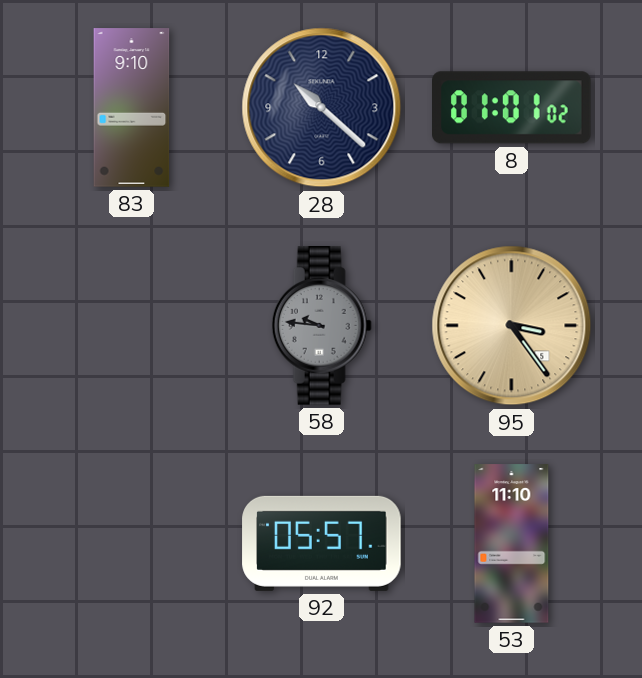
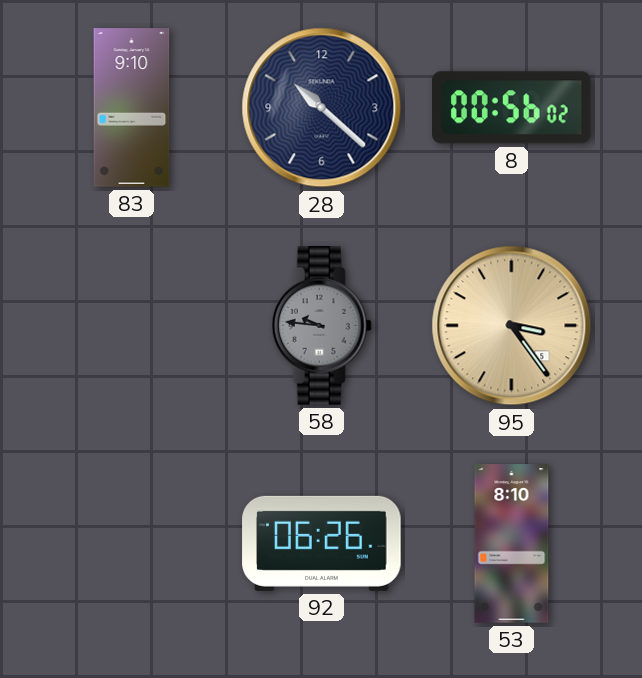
8: 01:01 -> 00:56
92: 05:57 -> 06:26
53: 11:10 -> 8:10
